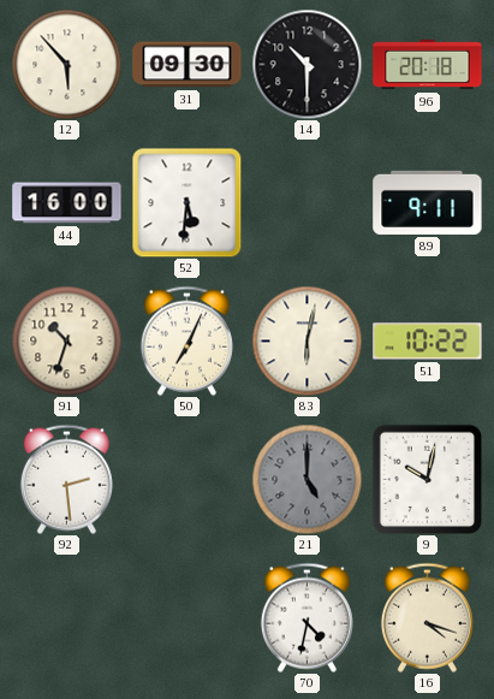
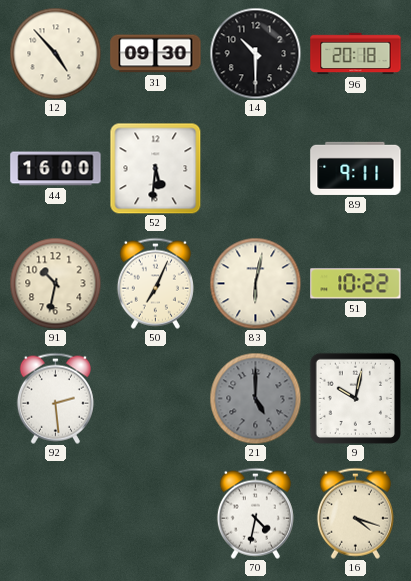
12: 5:53 -> 4:53
91: 10:33 -> 10:32
